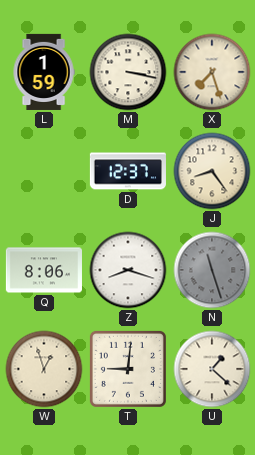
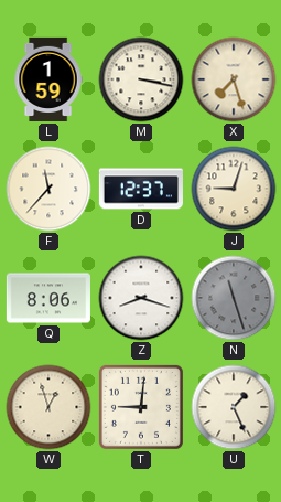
F: none -> 11:37
J: 8:24 -> 9:03
U: 1:22 -> 1:26
